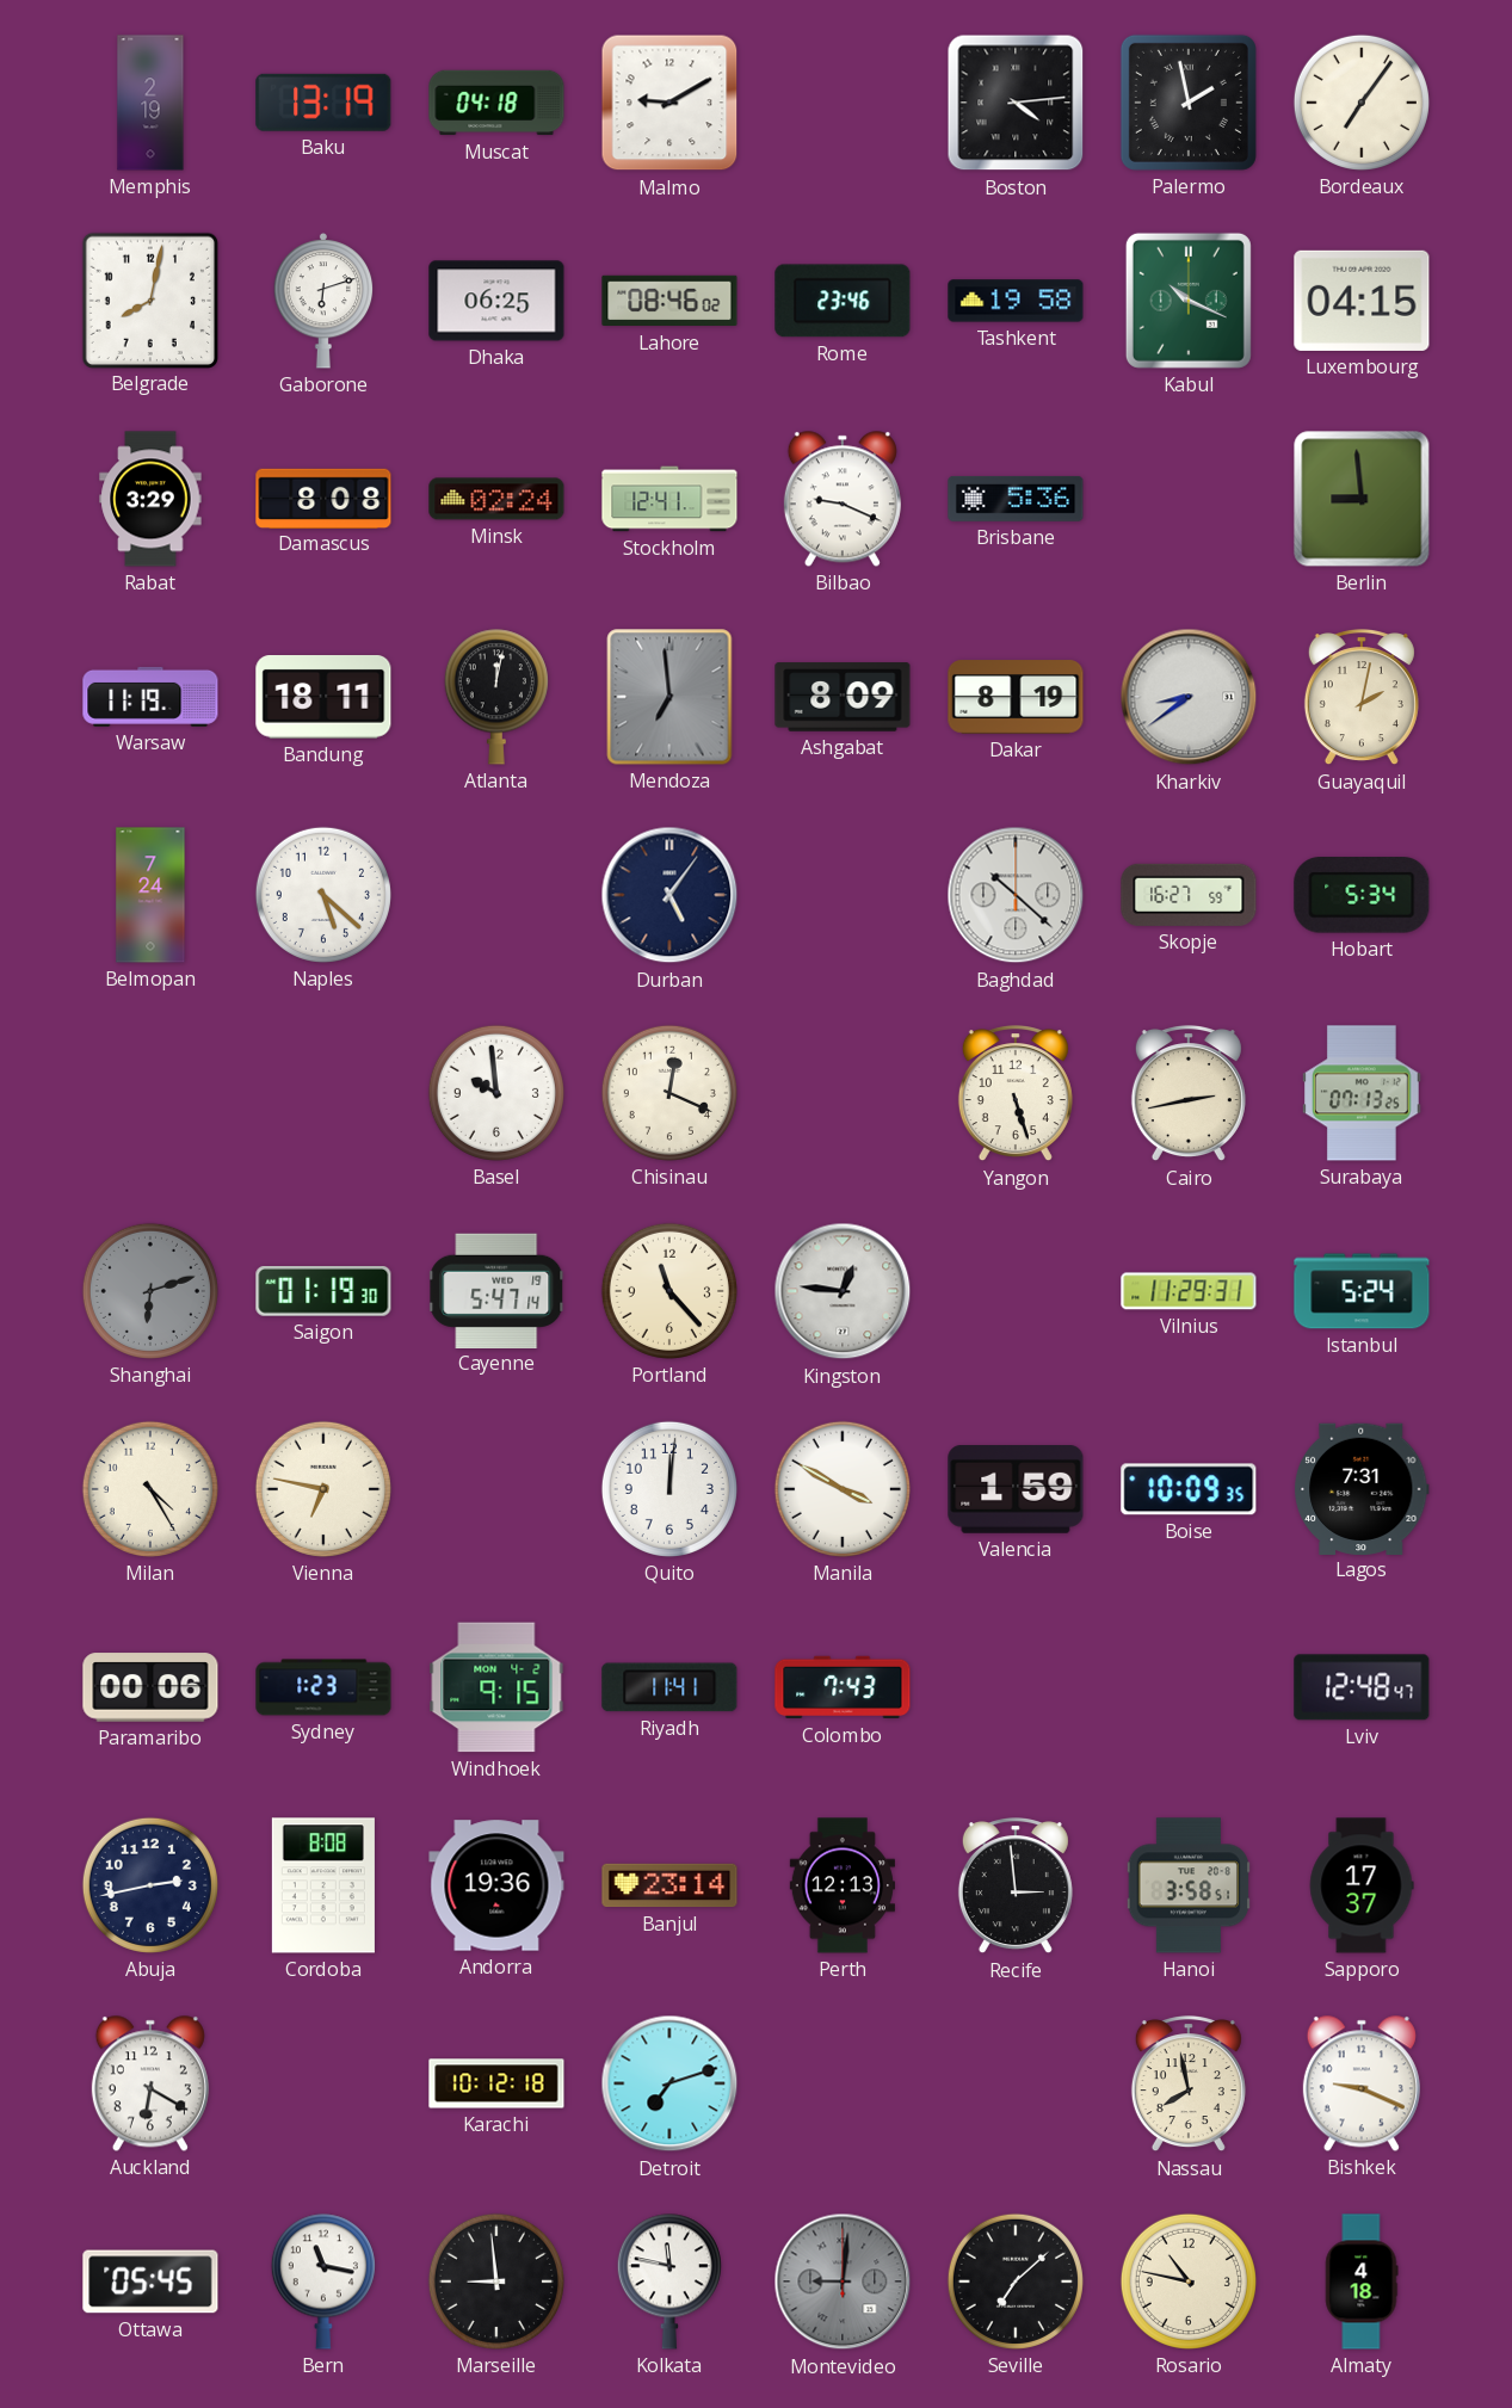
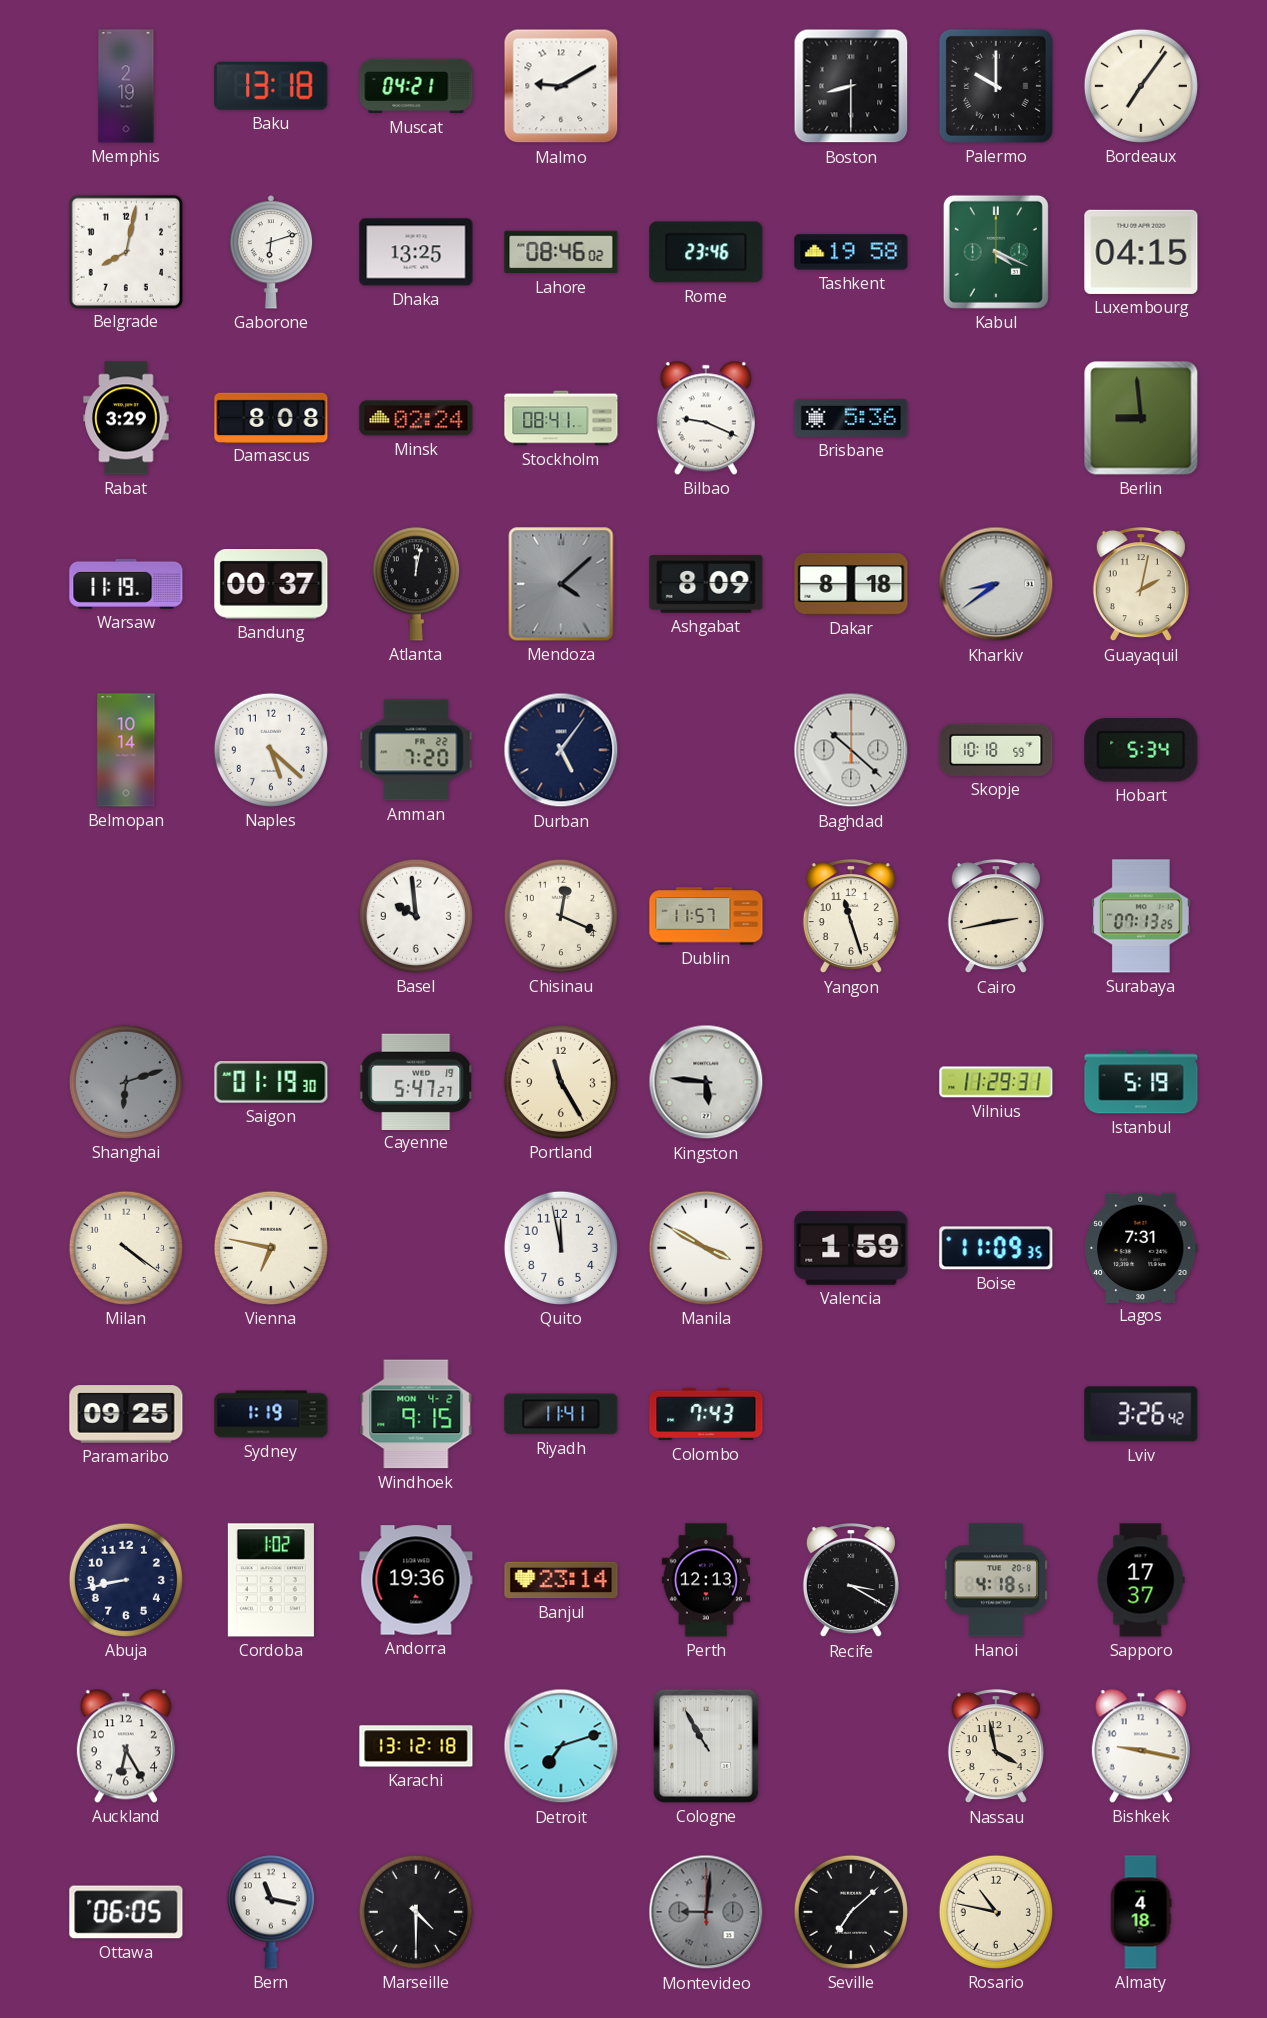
Baku: 13:19 -> 13:18
Muscat: 04:18 -> 04:21
Boston: 4:14 -> 8:30
Palermo: 1:58 -> 10:00
Dhaka: 06:25 -> 13:25
Kabul: 10:19 -> 4:19
Stockholm: 12:41 -> 08:41
Bandung: 18:11 -> 00:37
Mendoza: 6:59 -> 4:08
Dakar: 8:19 -> 8:18
Belmopan: 7:24 -> 10:14
Amman: none -> 7:20
Skopje: 16:27 -> 10:18
Dublin: none -> 11:57
Yangon: 5:27 -> 11:27
Cayenne: 5:47:14 -> 5:47:27
Portland: 11:23 -> 11:25
Kingston: 12:46 -> 5:46
Istanbul: 5:24 -> 5:19
Milan: 4:25 -> 4:21
Quito: 12:01 -> 11:58
Boise: 10:09 -> 11:09
Paramaribo: 00:06 -> 09:25
Sydney: 1:23 -> 1:19
Lviv: 12:48 -> 3:26
Abuja: 2:43 -> 8:43
Cordoba: 8:08 -> 1:02
Recife: 2:59 -> 3:20
Hanoi: 3:58 -> 4:18
Auckland: 6:20 -> 6:25
Karachi: 10:12 -> 13:12
Cologne: none -> 10:55
Nassau: 7:58 -> 3:58
Bishkek: 9:19 -> 9:17
Ottawa: 05:45 -> 06:05
Marseille: 8:59 -> 4:30
Kolkata: 11:47 -> none
